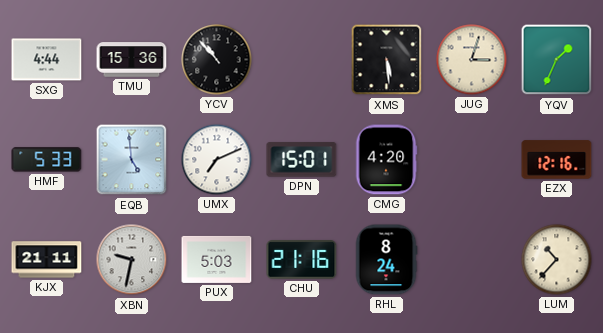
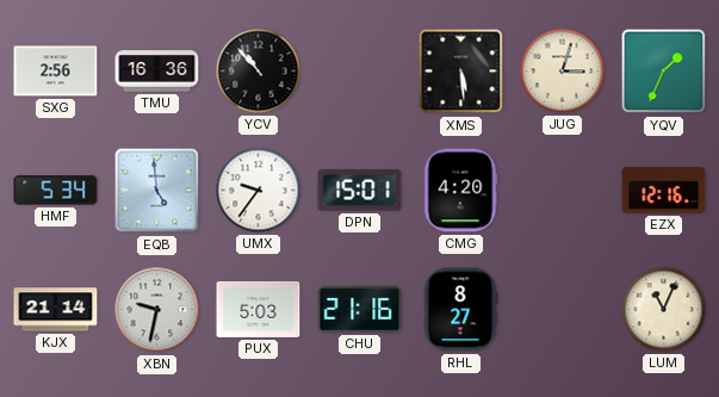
SXG: 4:44 -> 2:56
TMU: 15:36 -> 16:36
HMF: 5:33 -> 5:34
UMX: 7:11 -> 9:36
KJX: 21:11 -> 21:14
RHL: 8:24 -> 8:27
LUM: 10:37 -> 11:04
